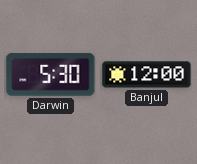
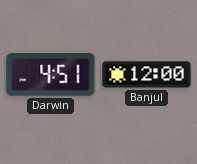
Darwin: 5:30 -> 4:51
